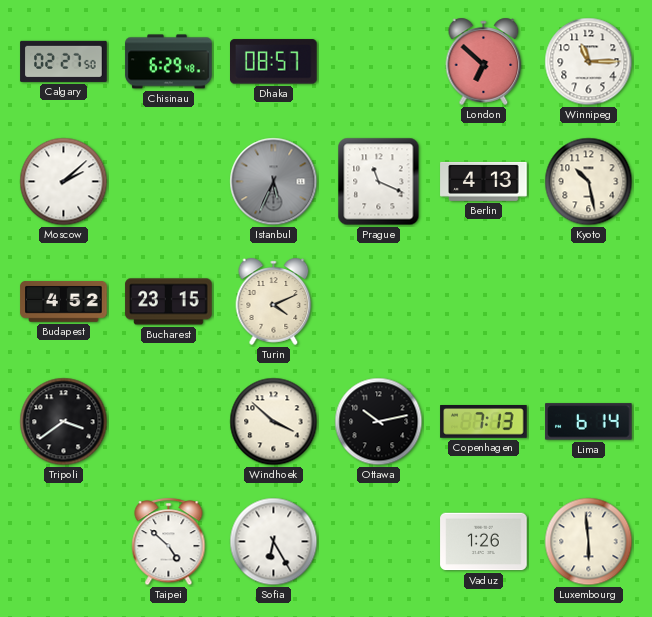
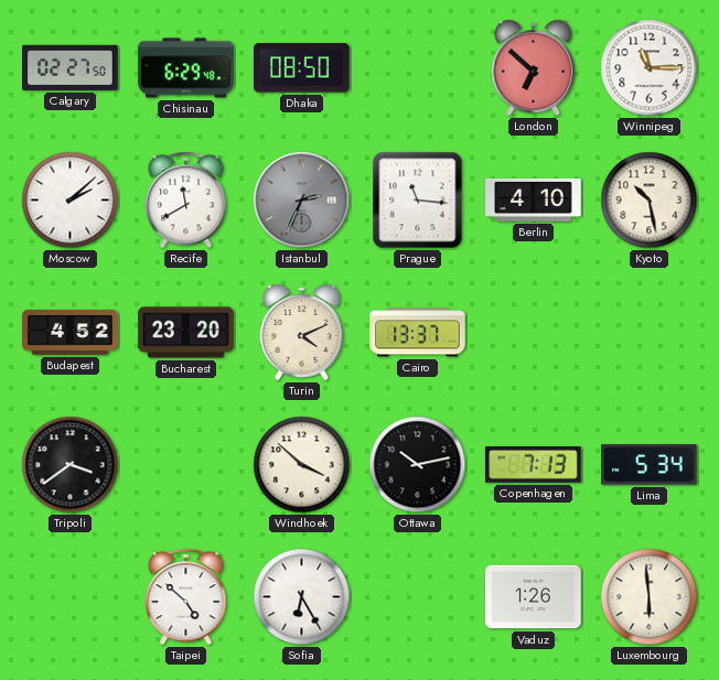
Dhaka: 08:57 -> 08:50
Recife: none -> 11:40
Istanbul: 5:34 -> 2:34
Prague: 11:19 -> 11:16
Berlin: 4:13 -> 4:10
Bucharest: 23:15 -> 23:20
Cairo: none -> 13:37
Lima: 6:14 -> 5:34
